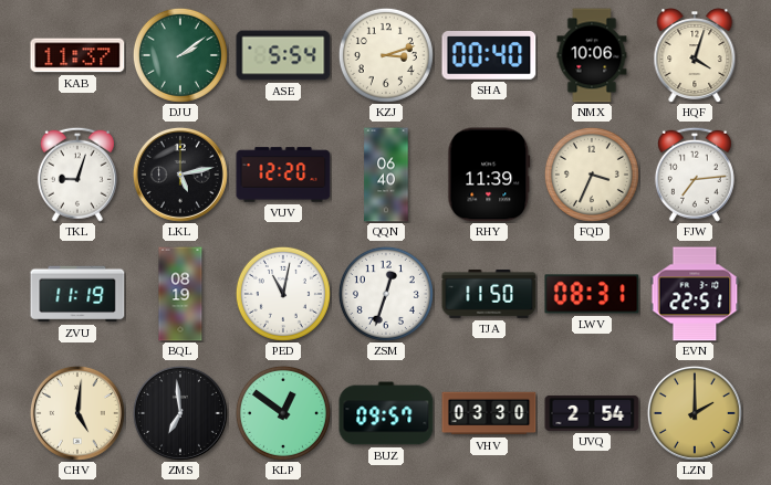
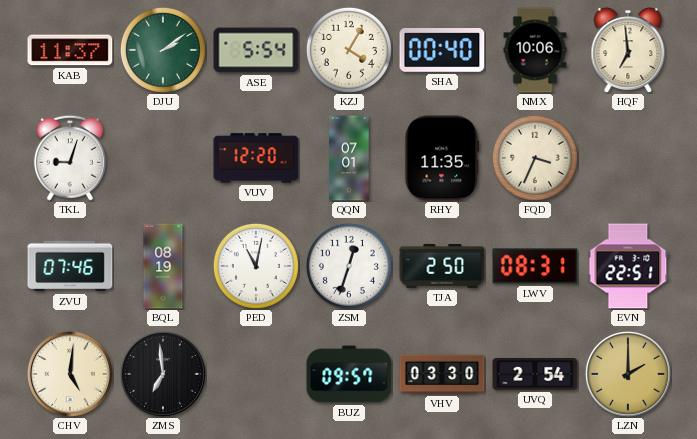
KZJ: 3:12 -> 4:05
HQF: 4:03 -> 6:59
LKL: 5:13 -> none
QQN: 06:40 -> 07:01
RHY: 11:39 -> 11:35
FJW: 7:14 -> none
ZVU: 11:19 -> 07:46
TJA: 11:50 -> 2:50
KLP: 12:51 -> none
